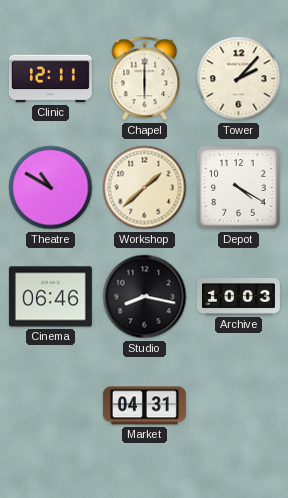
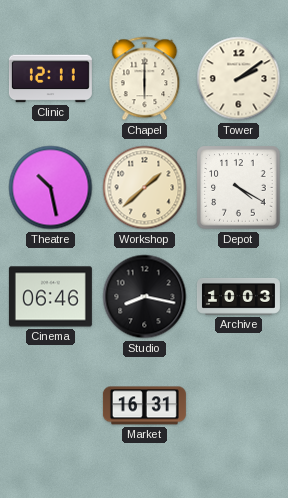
Tower: 2:07 -> 2:09
Theatre: 10:50 -> 10:28
Market: 04:31 -> 16:31
